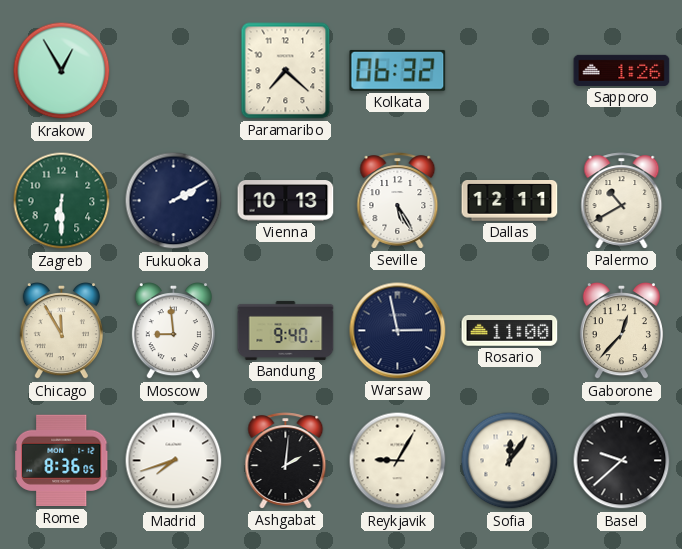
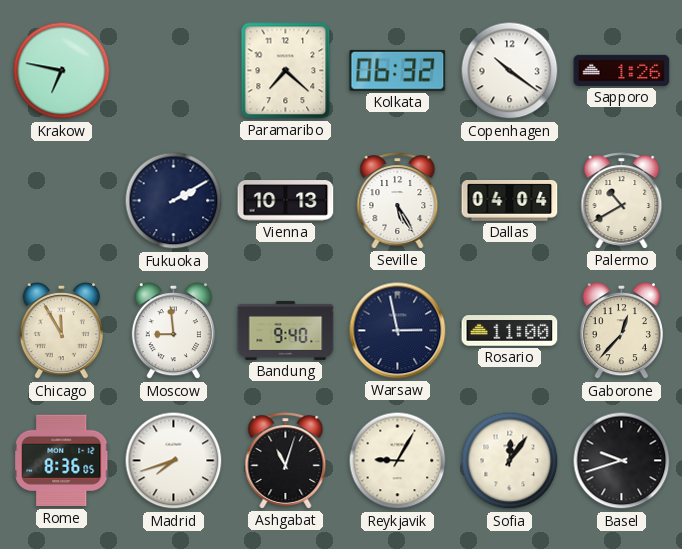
Krakow: 12:55 -> 6:47
Copenhagen: none -> 10:21
Zagreb: 6:30 -> none
Dallas: 12:11 -> 04:04
Ashgabat: 2:01 -> 11:03
Basel: 9:38 -> 9:42
